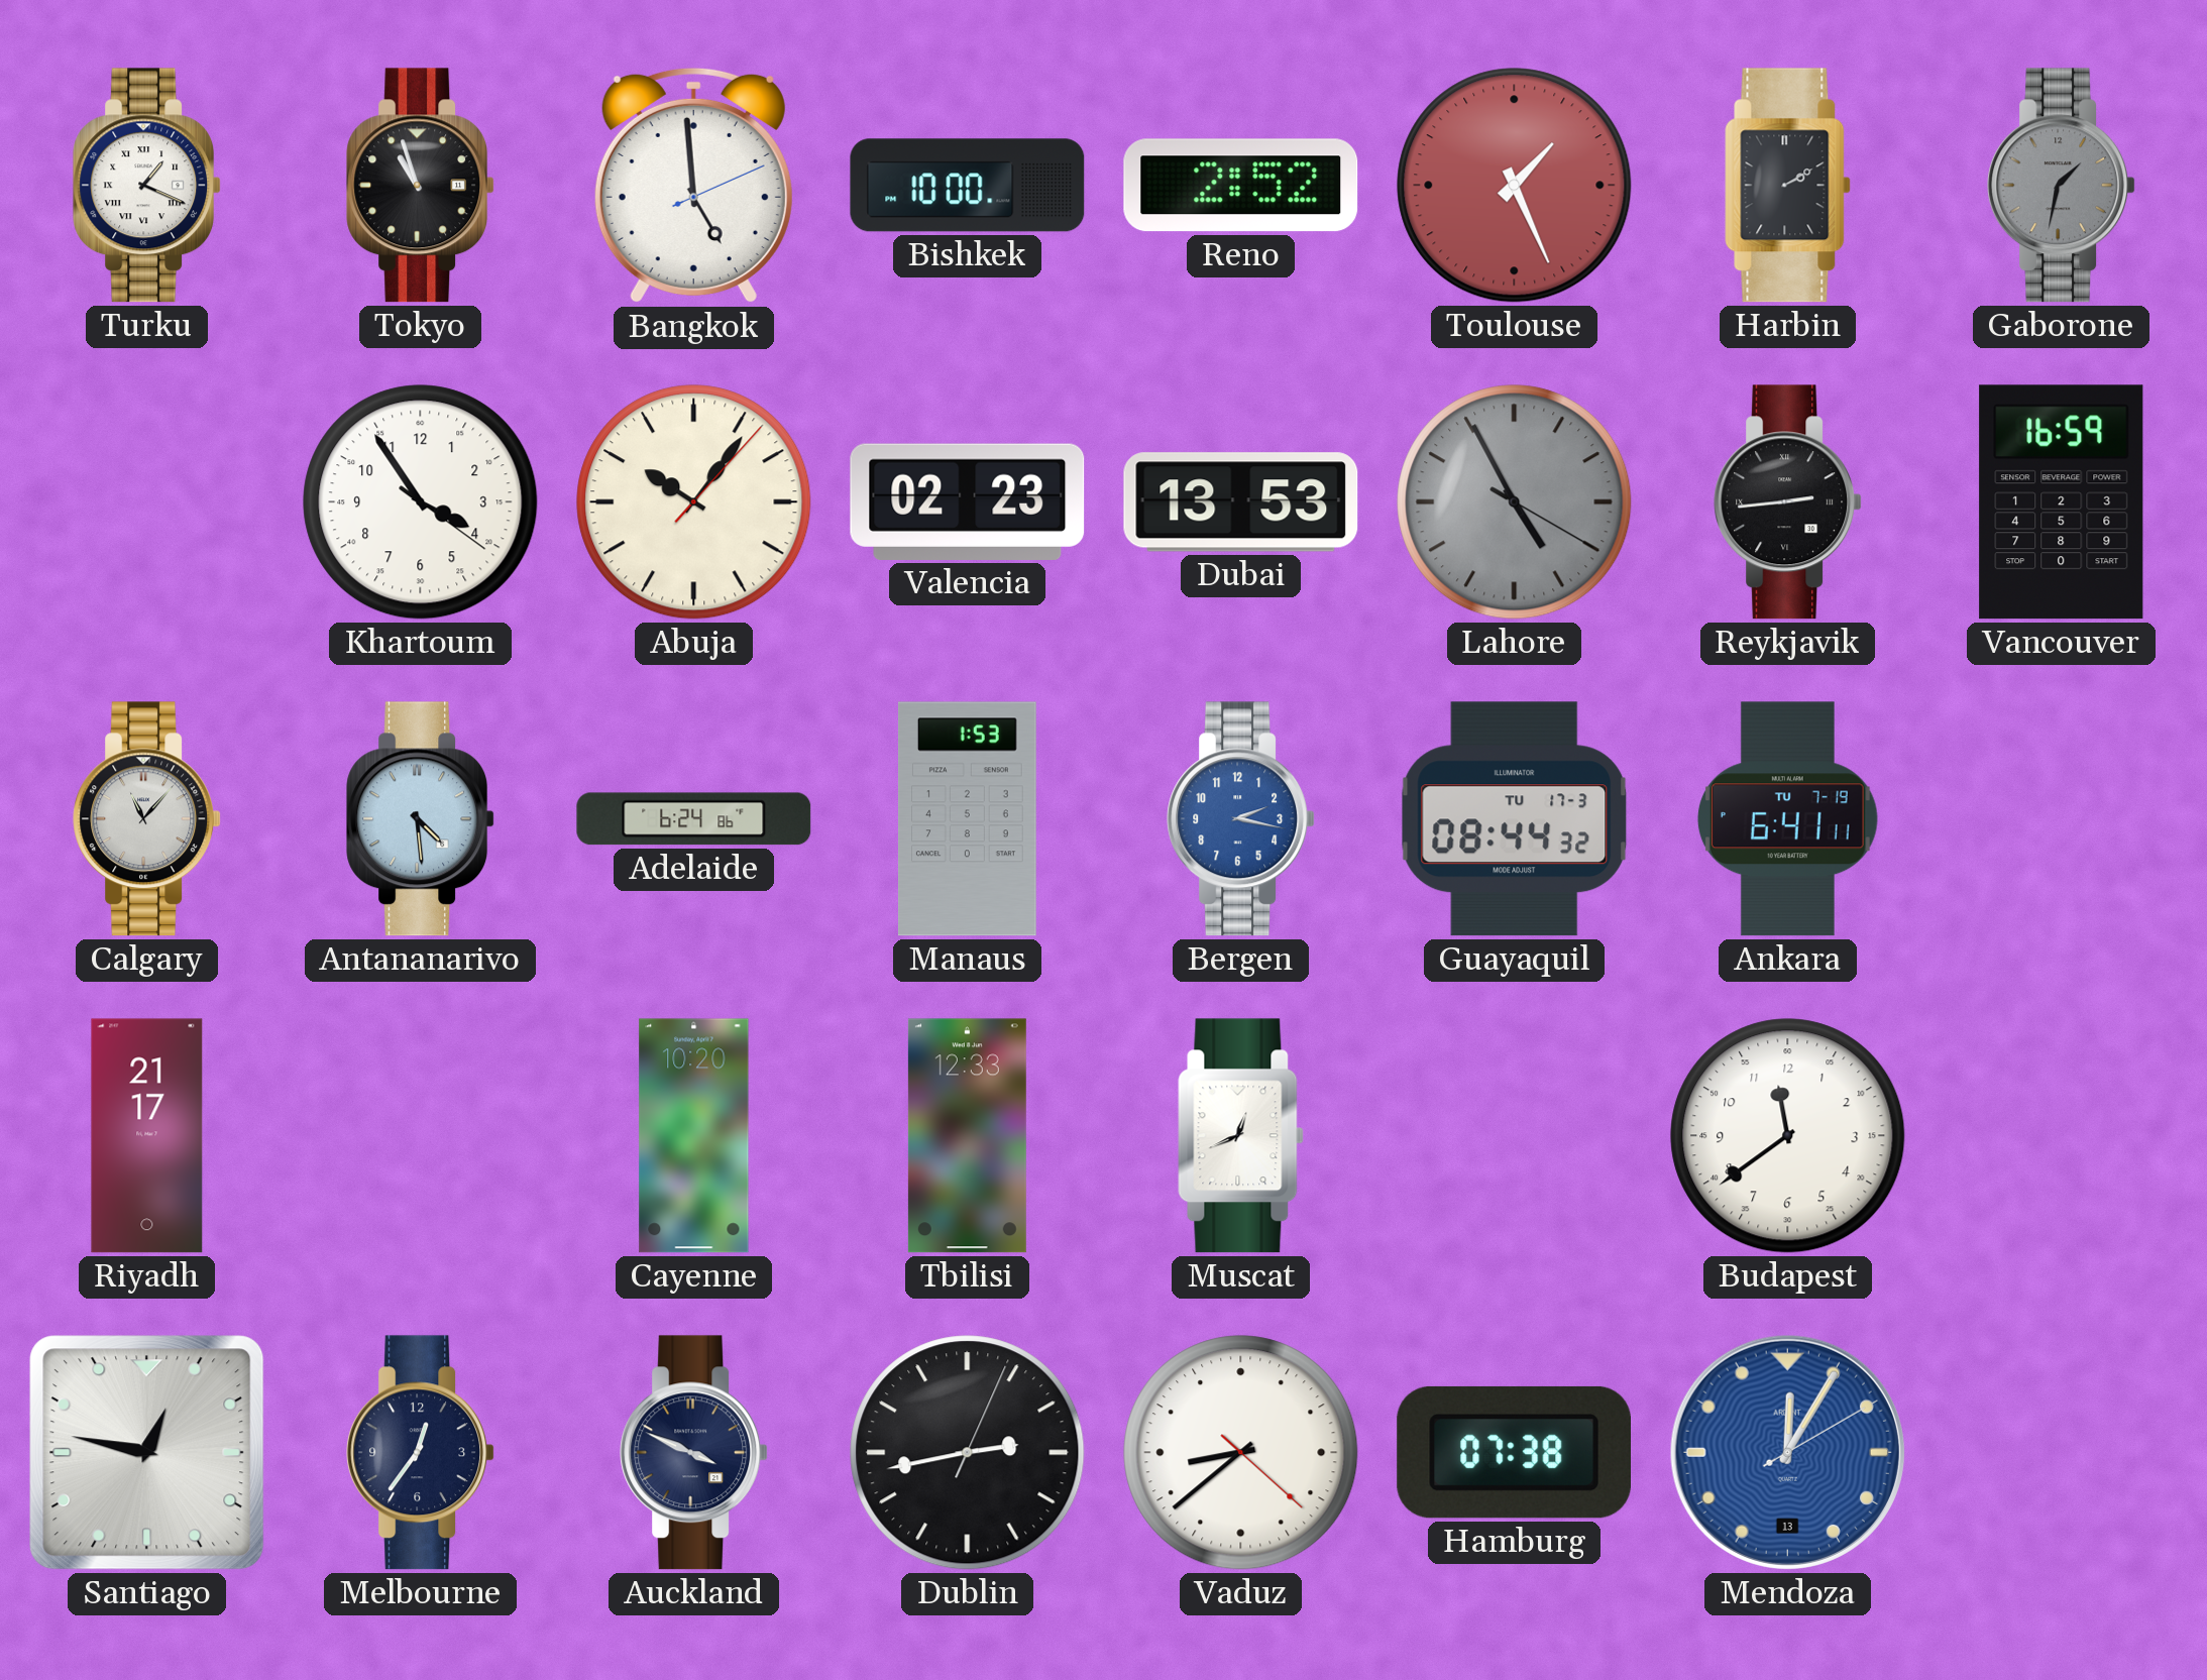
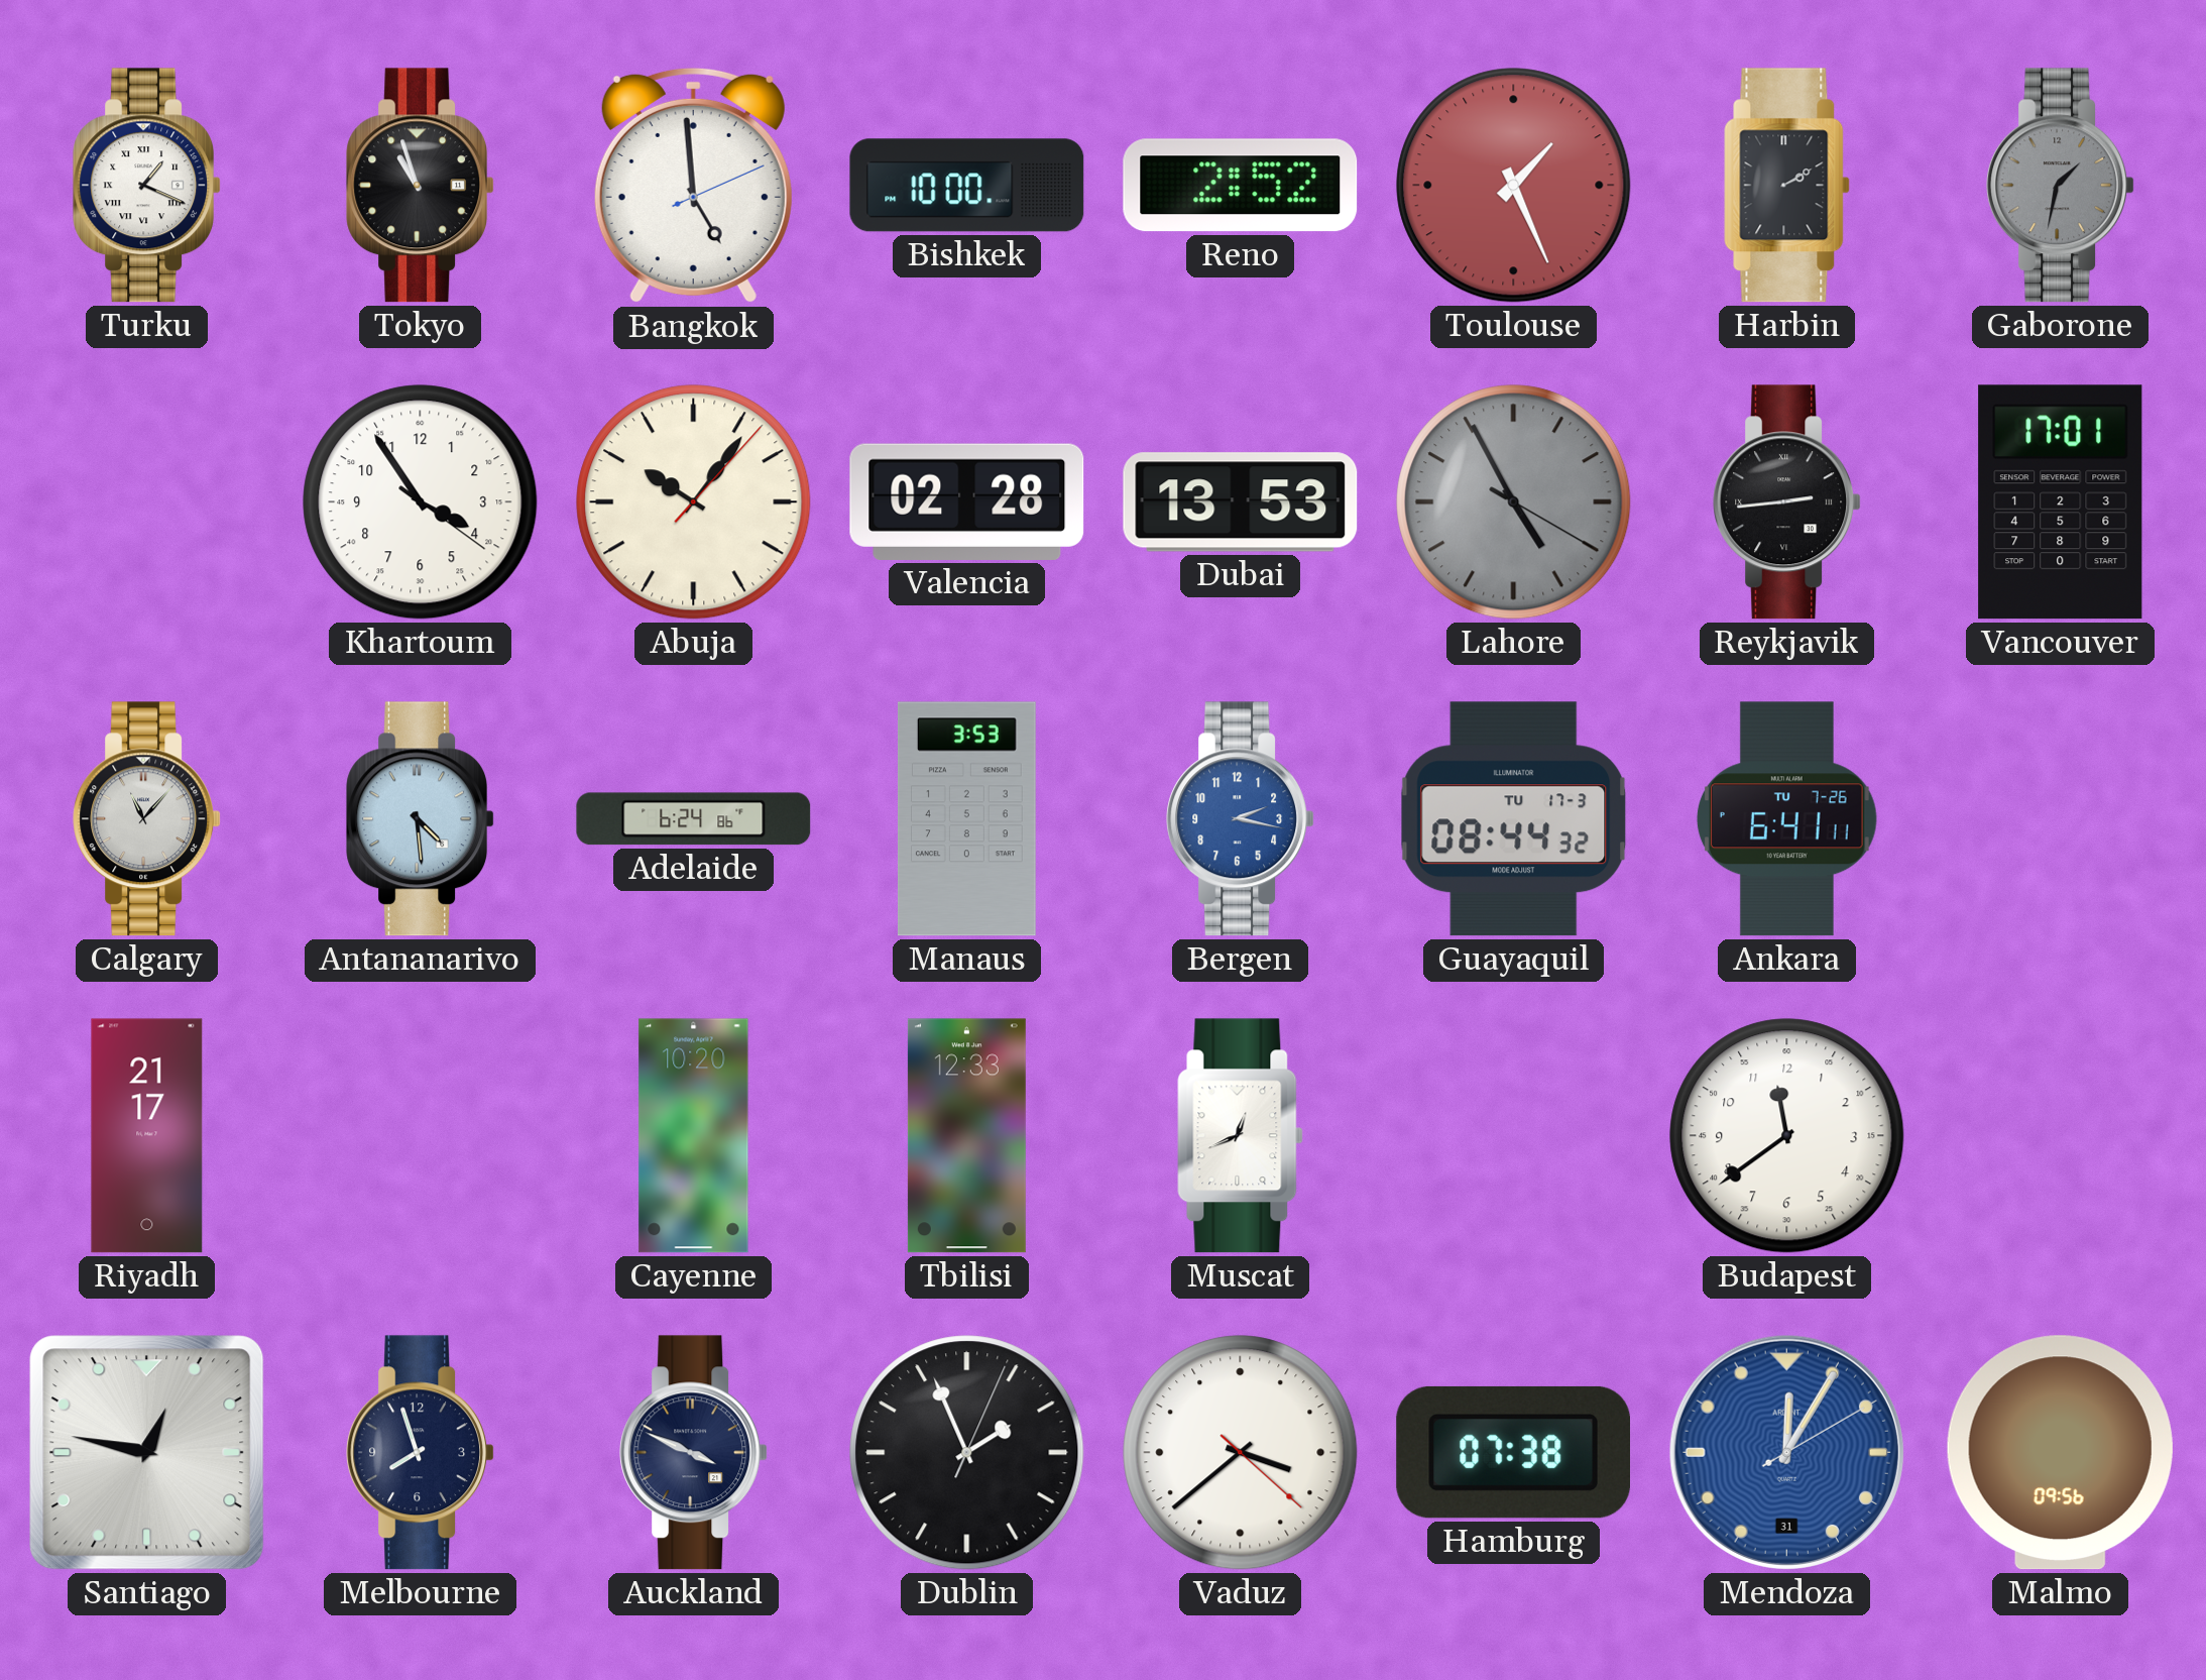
Valencia: 02:23 -> 02:28
Vancouver: 16:59 -> 17:01
Manaus: 1:53 -> 3:53
Ankara date: TU 7-19 -> TU 7-26
Melbourne: 12:36 -> 7:57
Dublin: 2:43 -> 1:56
Vaduz: 8:38 -> 3:38
Mendoza date: 13 -> 31
Malmo: none -> 09:56
